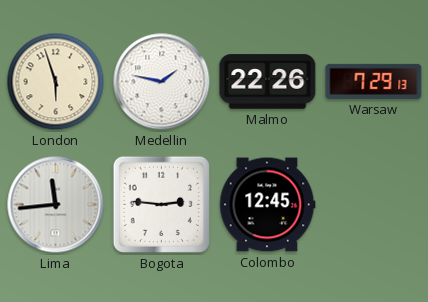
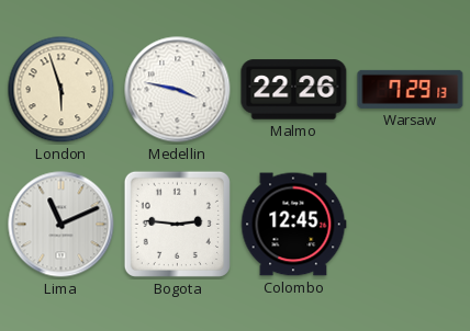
Medellin: 1:47 -> 3:47
Lima: 11:44 -> 11:11
